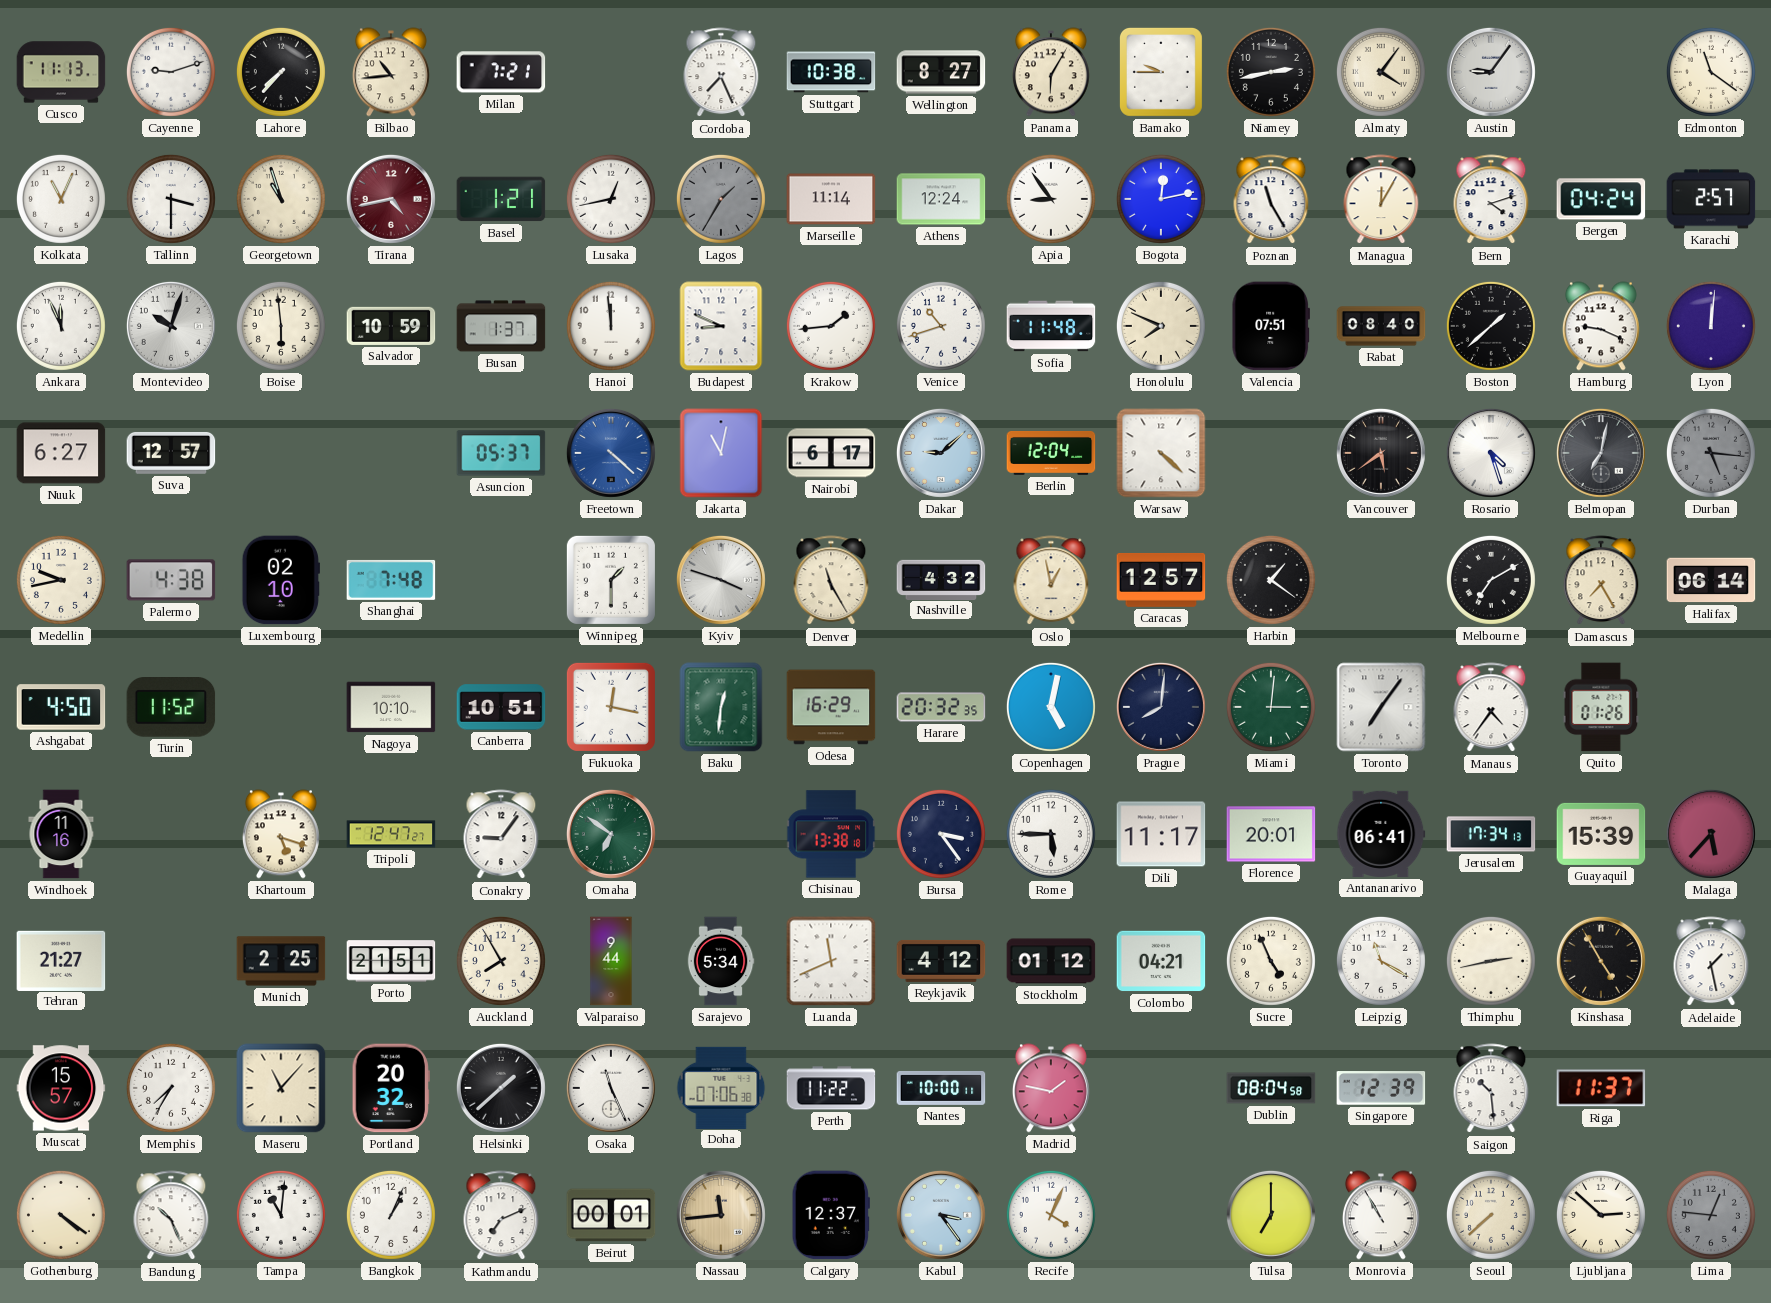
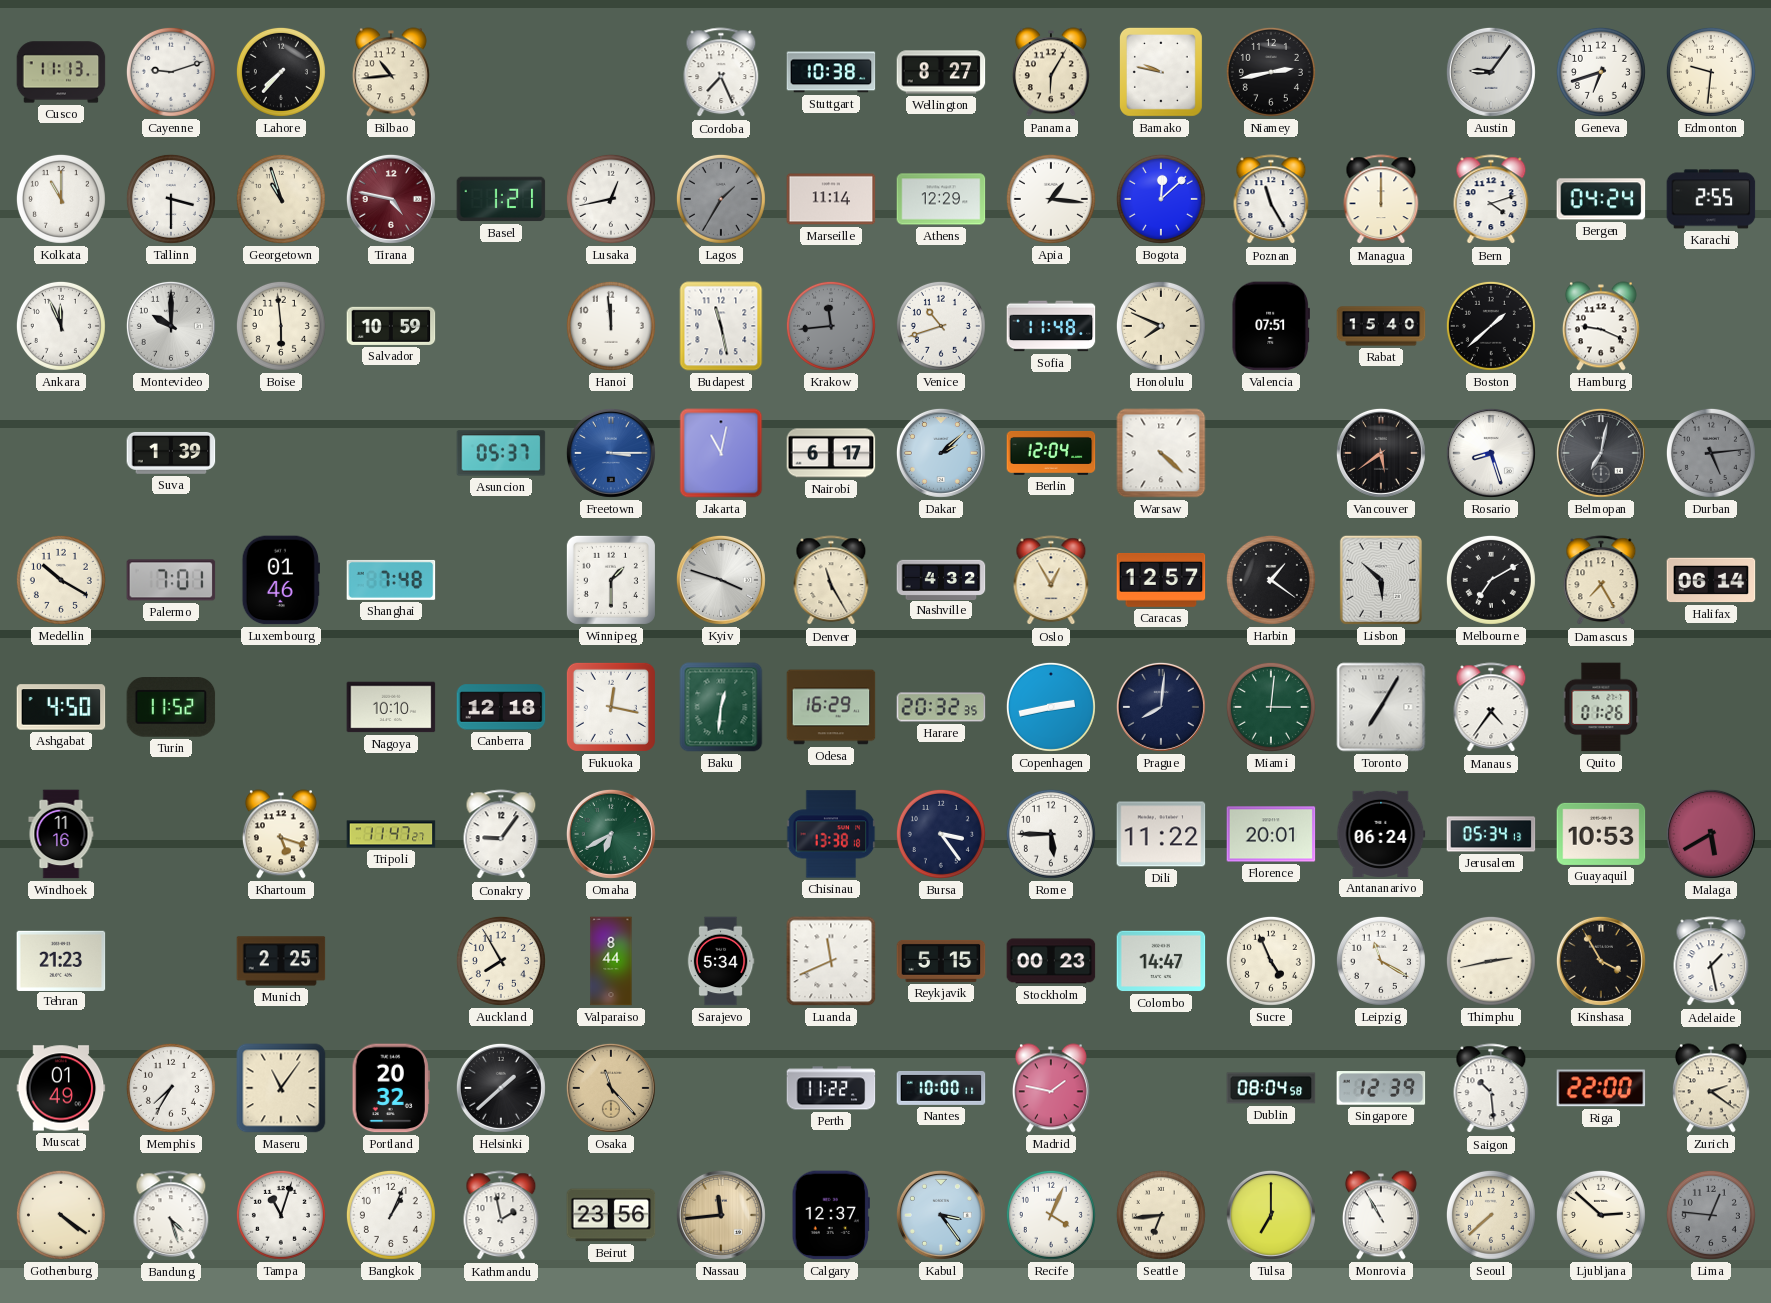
Milan: 7:21 -> none
Bamako: 9:45 -> 9:47
Almaty: 4:06 -> none
Geneva: none -> 6:42
Edmonton: 11:21 -> 9:31
Kolkata: 11:04 -> 11:00
Tirana: 4:43 -> 4:47
Athens: 12:24 -> 12:29
Apia: 8:54 -> 1:16
Bogota: 12:13 -> 12:08
Managua: 12:05 -> 12:00
Karachi: 2:57 -> 2:55
Montevideo: 10:03 -> 10:00
Busan: 1:37 -> none
Budapest: 8:49 -> 11:28
Krakow: 1:44 -> 11:44
Krakow dial: white -> grey
Rabat: 08:40 -> 15:40
Lyon: 12:01 -> none
Nuuk: 6:27 -> none
Suva: 12:57 -> 1:39
Freetown: 4:22 -> 3:15
Dakar: 9:08 -> 2:08
Rosario: 4:27 -> 8:27
Durban: 5:16 -> 5:14
Medellin: 9:43 -> 10:20
Palermo: 4:38 -> 7:01
Luxembourg: 02:10 -> 01:46
Oslo: 12:58 -> 12:55
Lisbon: none -> 5:52
Canberra: 10:51 -> 12:18
Copenhagen: 5:02 -> 2:43
Toronto: 7:06 -> 7:05
Tripoli: 12:47 -> 11:47
Omaha: 6:51 -> 6:40
Dili: 11:17 -> 11:22
Antananarivo: 06:41 -> 06:24
Jerusalem: 17:34 -> 05:34
Guayaquil: 15:39 -> 10:53
Malaga: 5:37 -> 5:40
Tehran: 21:27 -> 21:23
Porto: 21:51 -> none
Valparaiso: 9:44 -> 8:44
Reykjavik: 4:12 -> 5:15
Stockholm: 01:12 -> 00:23
Colombo: 04:21 -> 14:47
Kinshasa: 4:55 -> 3:55
Muscat: 15:57 -> 01:49
Maseru: 11:07 -> 11:06
Osaka: 11:26 -> 11:23
Osaka dial: white -> champagne
Doha: 07:06 -> none
Riga: 11:37 -> 22:00
Zurich: none -> 2:21
Bandung: 10:26 -> 4:27
Tampa: 11:01 -> 11:03
Kathmandu: 7:11 -> 1:58
Beirut: 00:01 -> 23:56
Seattle: none -> 6:44
